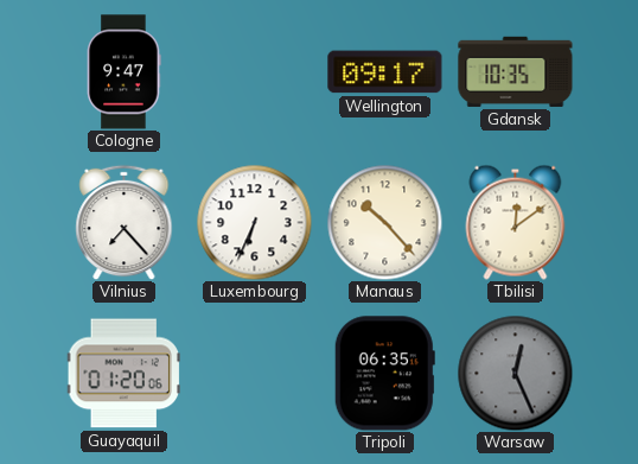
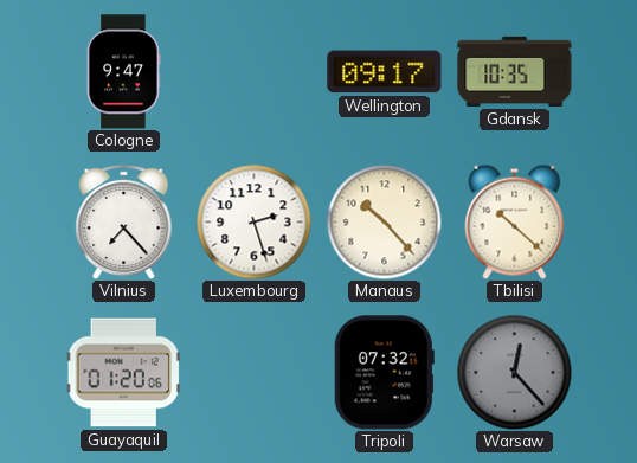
Luxembourg: 6:34 -> 2:27
Tbilisi: 12:09 -> 10:22
Tripoli: 06:35 -> 07:32
Warsaw: 12:26 -> 12:23
